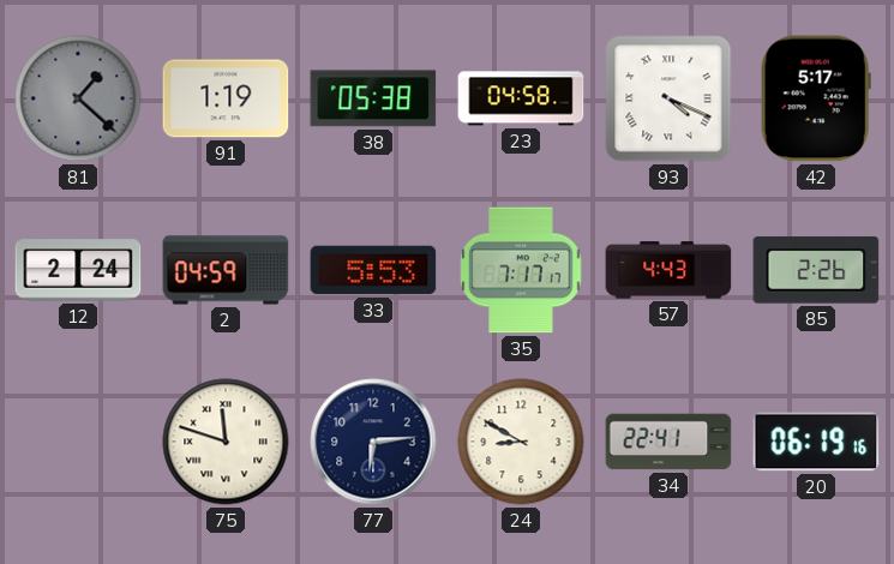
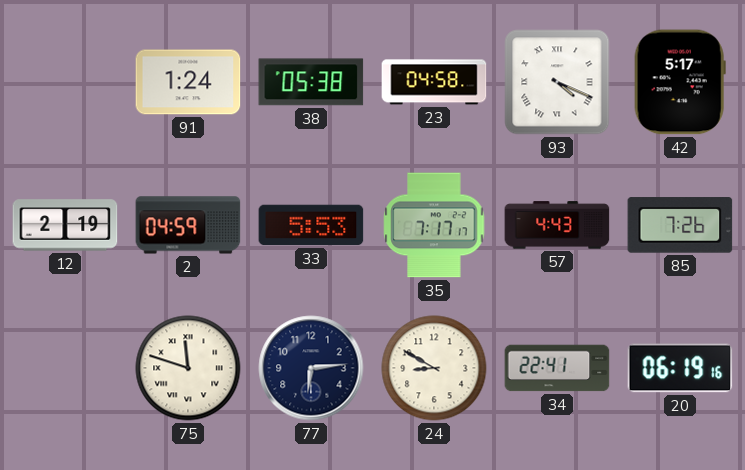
81: 1:22 -> none
91: 1:19 -> 1:24
12: 2:24 -> 2:19
85: 2:26 -> 7:26
